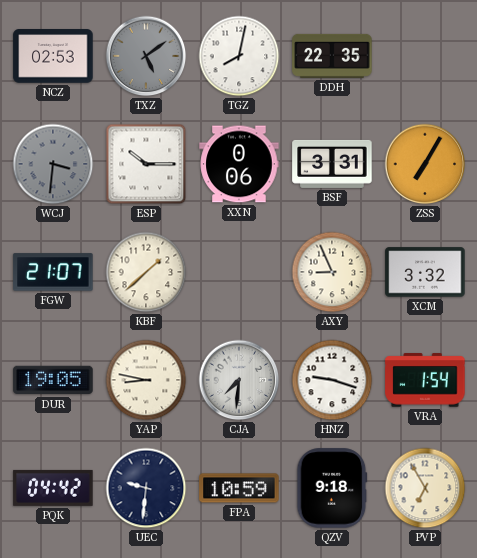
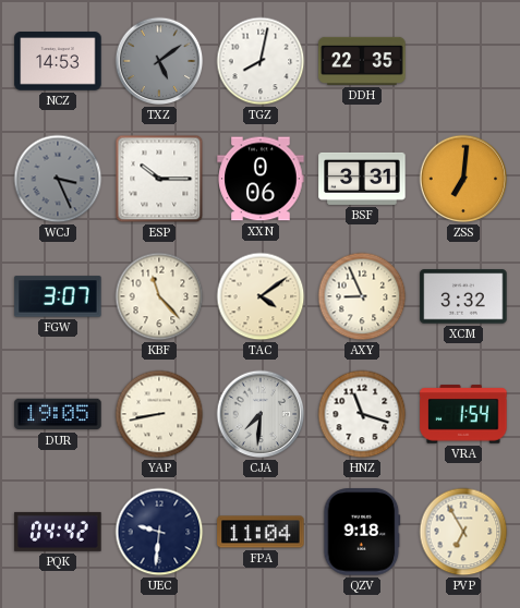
NCZ: 02:53 -> 14:53
WCJ: 3:31 -> 3:26
ZSS: 7:05 -> 7:01
FGW: 21:07 -> 3:07
KBF: 1:38 -> 11:23
TAC: none -> 4:09
YAP: 8:47 -> 8:43
HNZ: 9:18 -> 11:18
FPA: 10:59 -> 11:04
